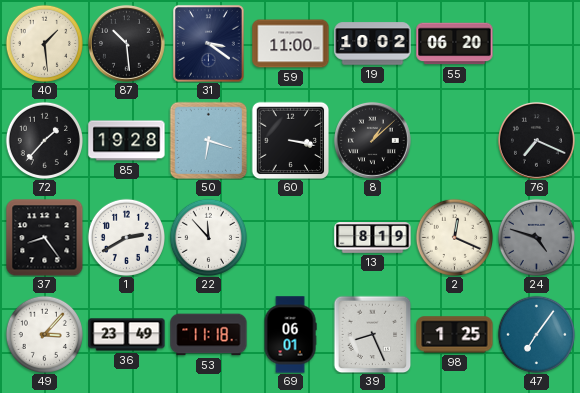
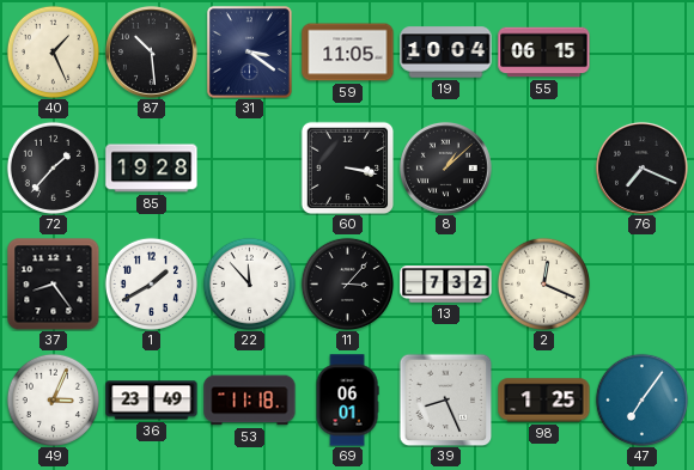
40: 1:29 -> 1:26
59: 11:00 -> 11:05
19: 10:02 -> 10:04
55: 06:20 -> 06:15
50: 6:18 -> none
1: 2:40 -> 1:40
11: none -> 3:07
13: 8:19 -> 7:32
24: 4:48 -> none
49: 3:07 -> 3:04
